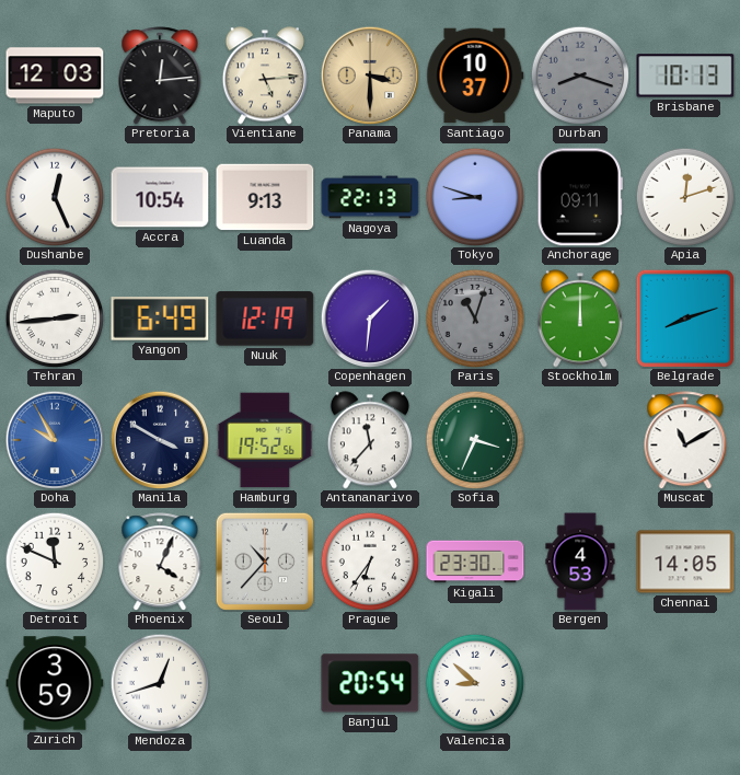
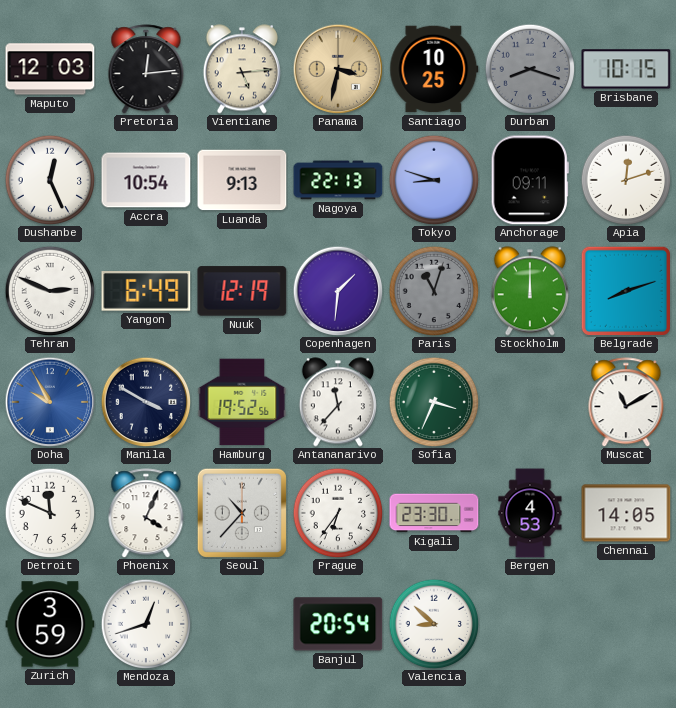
Panama: 3:30 -> 3:32
Santiago: 10:37 -> 10:25
Brisbane: 10:13 -> 10:15
Tehran: 2:44 -> 2:49
